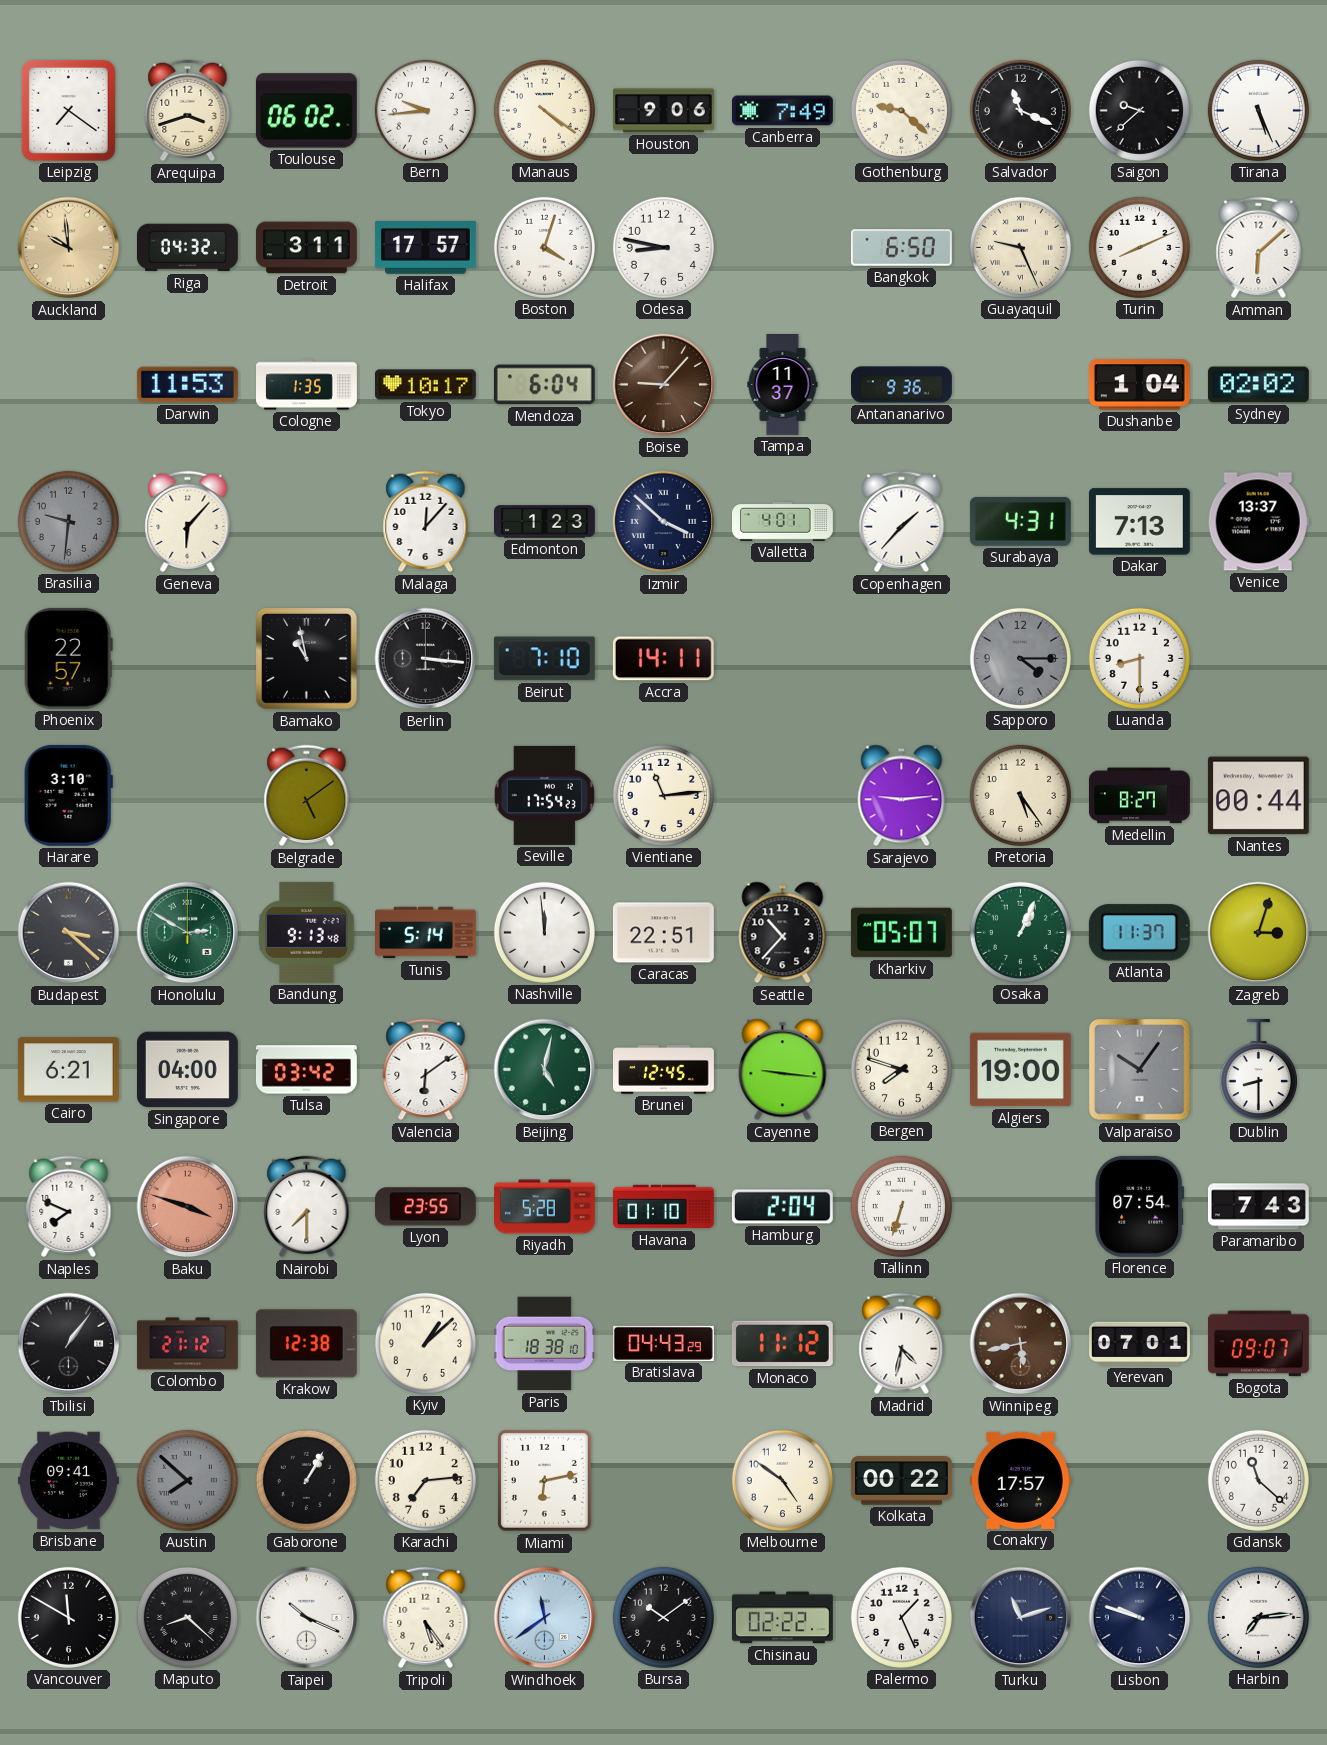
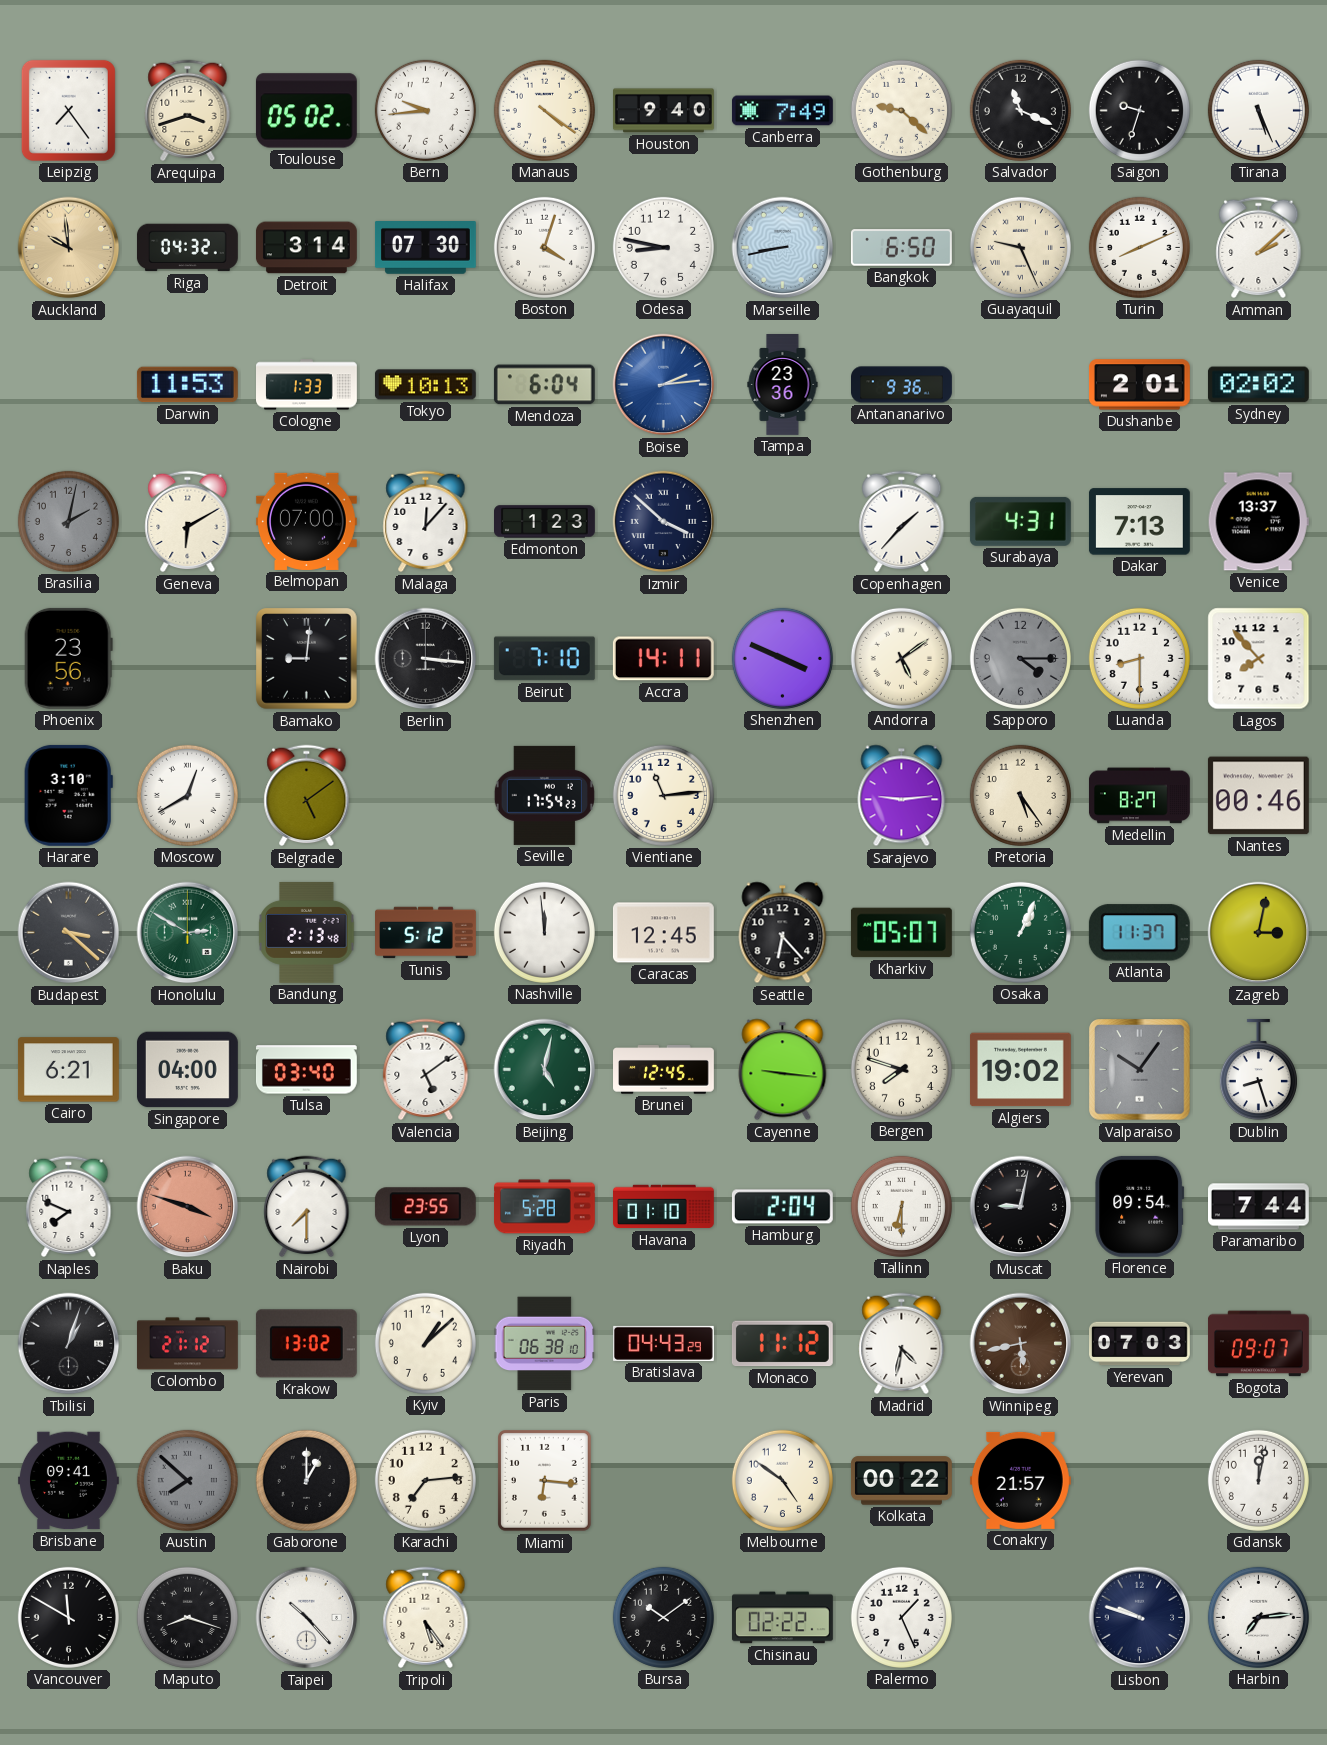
Leipzig: 7:21 -> 7:24
Toulouse: 06:02 -> 05:02
Houston: 9:06 -> 9:40
Saigon: 9:38 -> 9:33
Detroit: 3:11 -> 3:14
Halifax: 17:57 -> 07:30
Marseille: none -> 8:43
Amman: 6:08 -> 2:08
Cologne: 1:35 -> 1:33
Tokyo: 10:17 -> 10:13
Boise: 9:07 -> 2:14
Boise dial: brown -> blue
Tampa: 11:37 -> 23:36
Dushanbe: 1:04 -> 2:01
Brasilia: 9:31 -> 2:02
Geneva: 6:07 -> 6:10
Belmopan: none -> 07:00
Valletta: 4:01 -> none
Phoenix: 22:57 -> 23:56
Bamako: 10:58 -> 9:01
Shenzhen: none -> 3:49
Andorra: none -> 5:09
Lagos: none -> 7:53
Moscow: none -> 12:40
Nantes: 00:44 -> 00:46
Bandung: 9:13 -> 2:13
Tunis: 5:14 -> 5:12
Caracas: 22:51 -> 12:45
Seattle: 10:37 -> 6:23
Zagreb: 3:03 -> 3:02
Tulsa: 03:42 -> 03:40
Valencia: 6:09 -> 5:09
Algiers: 19:00 -> 19:02
Dublin: 8:30 -> 8:27
Tallinn: 6:33 -> 6:30
Muscat: none -> 9:02
Florence: 07:54 -> 09:54
Paramaribo: 7:43 -> 7:44
Tbilisi: 1:06 -> 1:03
Krakow: 12:38 -> 13:02
Paris: 18:38 -> 06:38
Yerevan: 07:01 -> 07:03
Gaborone: 1:05 -> 1:00
Miami: 6:13 -> 6:16
Conakry: 17:57 -> 21:57
Gdansk: 11:22 -> 12:02
Maputo: 8:22 -> 8:18
Taipei: 10:19 -> 10:23
Windhoek: 11:39 -> none
Turku: 11:12 -> none
